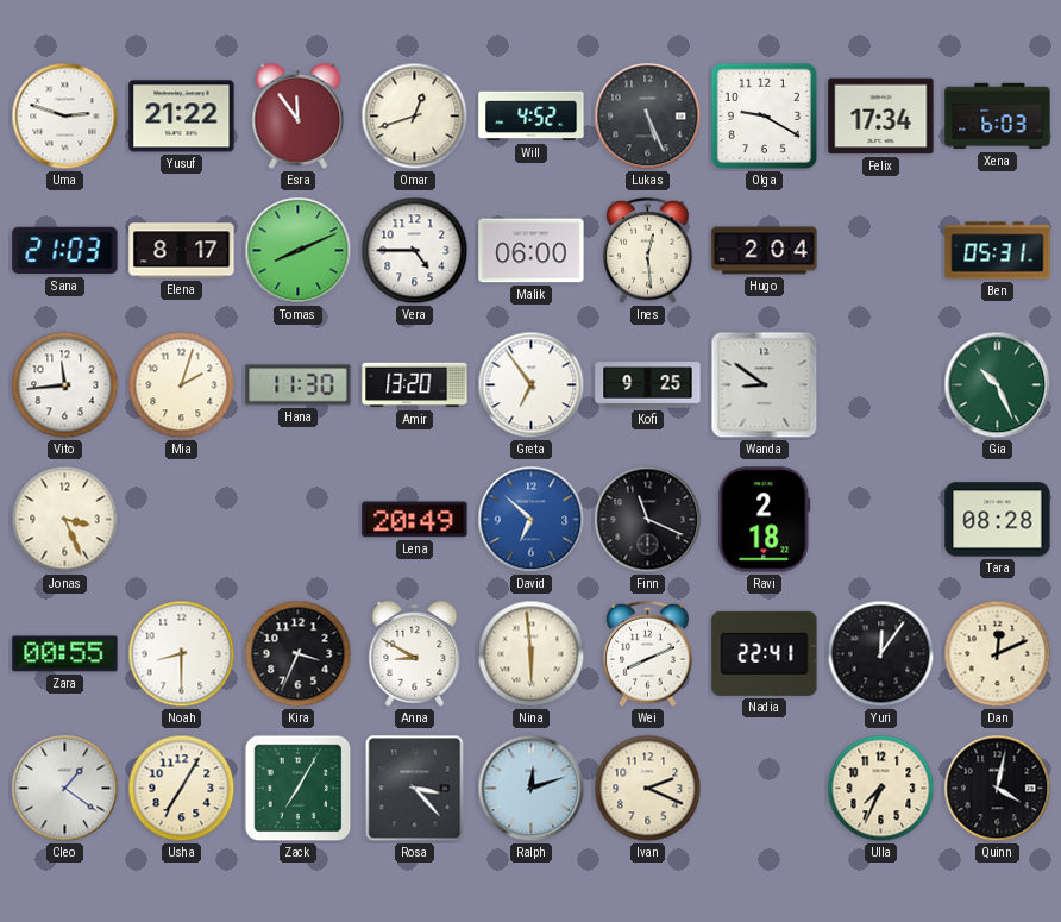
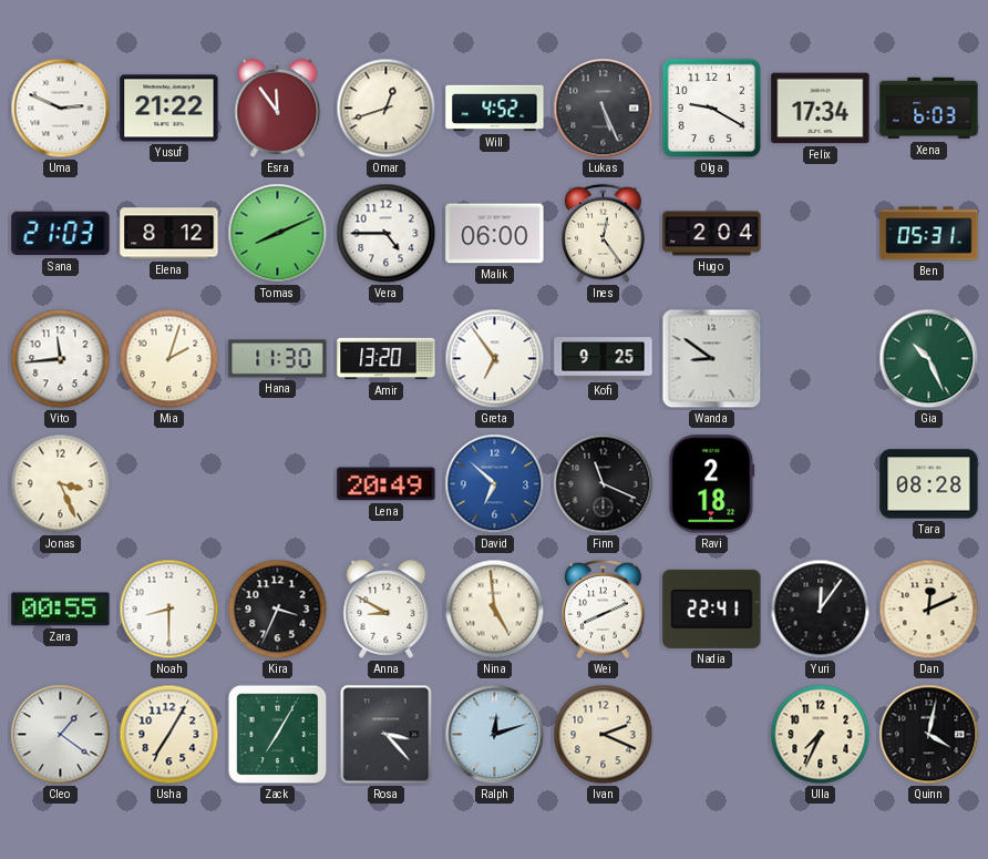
Uma: 2:48 -> 2:49
Elena: 8:17 -> 8:12
Ines: 12:29 -> 12:24
Nina: 5:59 -> 4:59
